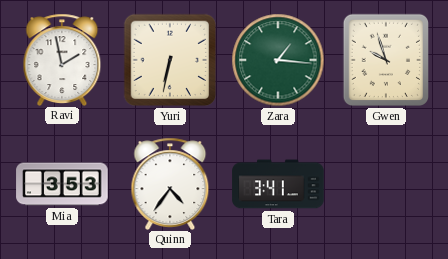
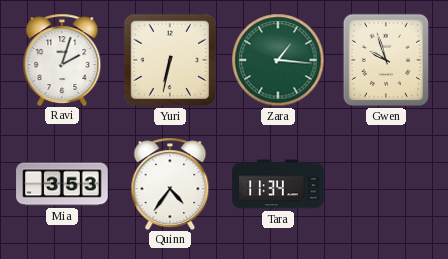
Ravi: 1:58 -> 2:03
Tara: 3:41 -> 11:34
